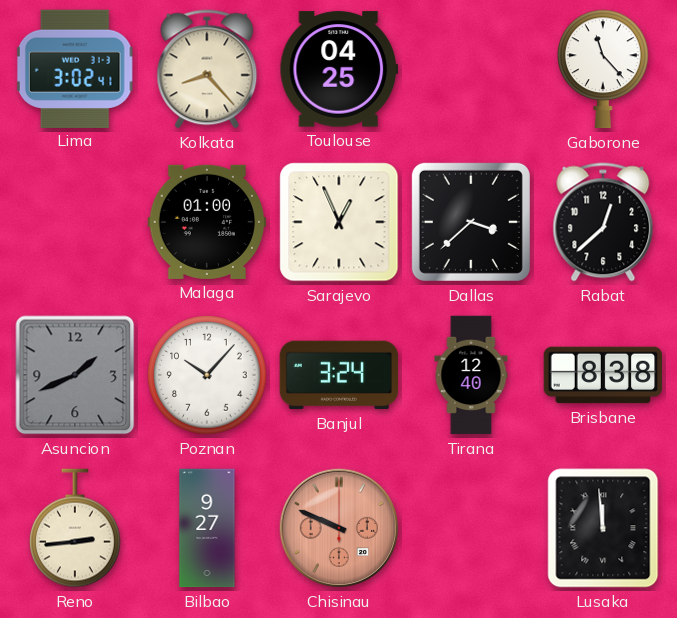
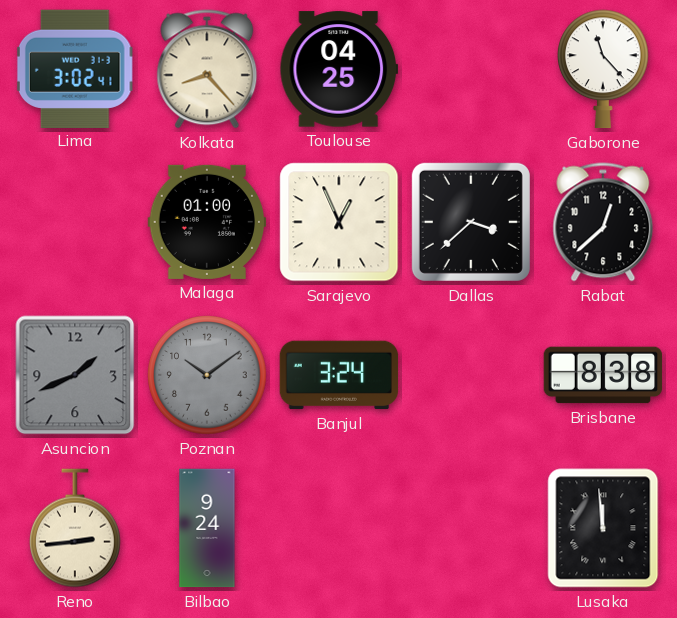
Poznan: 10:07 -> 10:09
Poznan dial: white -> grey
Tirana: 12:40 -> none
Bilbao: 9:27 -> 9:24
Chisinau: 9:49 -> none
